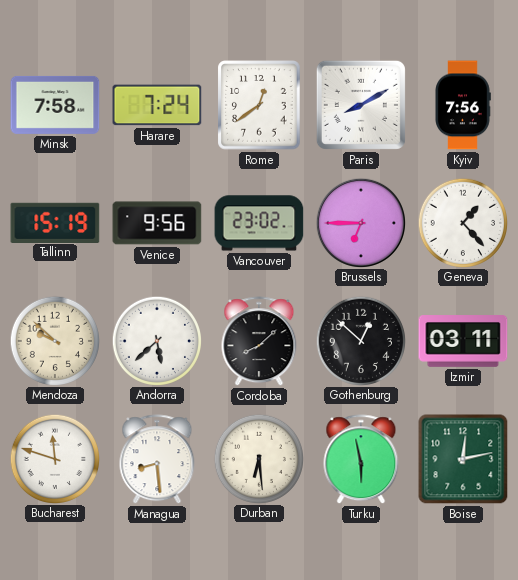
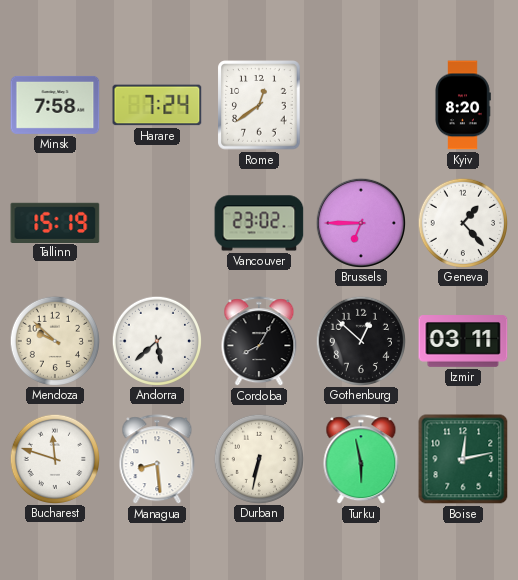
Paris: 8:10 -> none
Kyiv: 7:56 -> 8:20
Venice: 9:56 -> none
Cordoba: 8:08 -> 8:05
Durban: 6:29 -> 6:32
